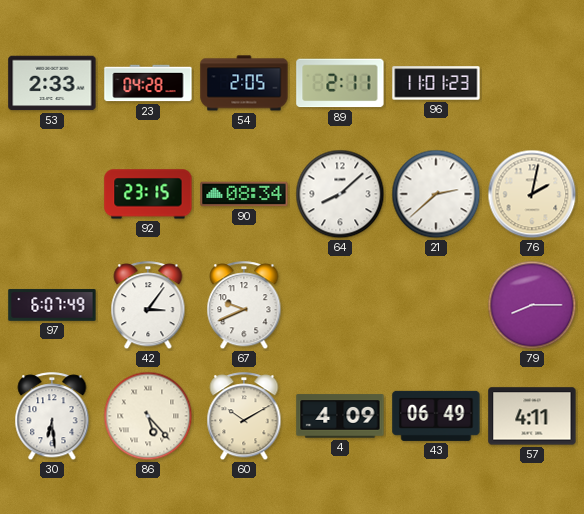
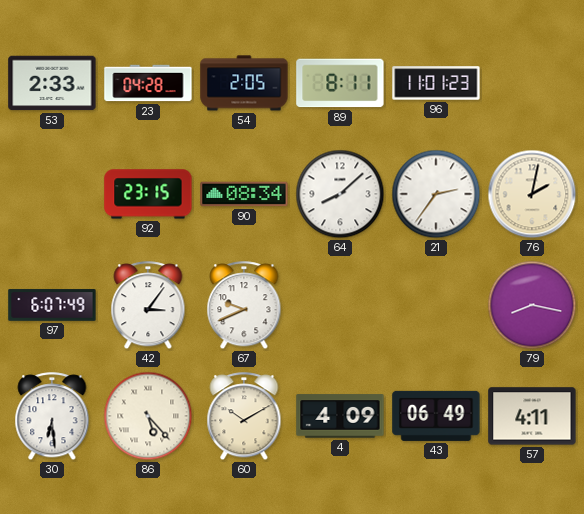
89: 2:11 -> 8:11
21: 2:38 -> 2:36
79: 8:15 -> 8:17
